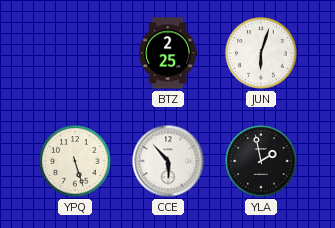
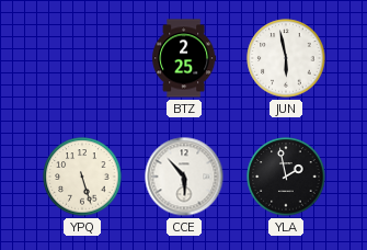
JUN: 6:03 -> 5:58
